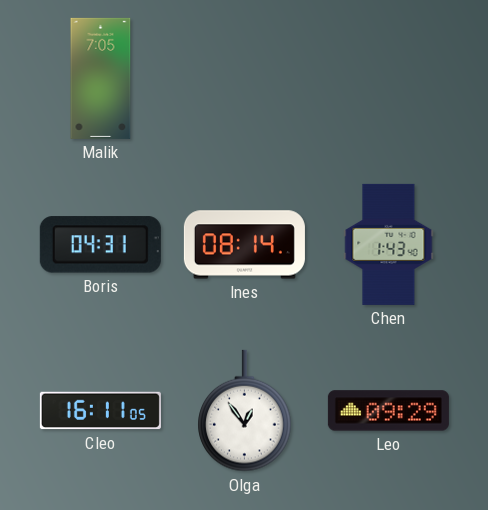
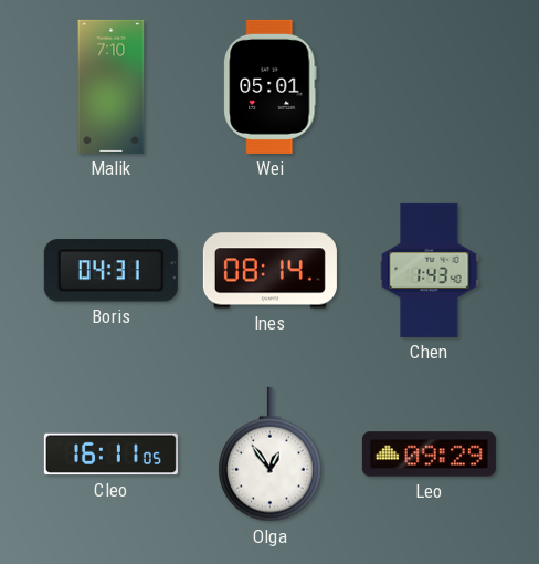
Malik: 7:05 -> 7:10
Wei: none -> 05:01
